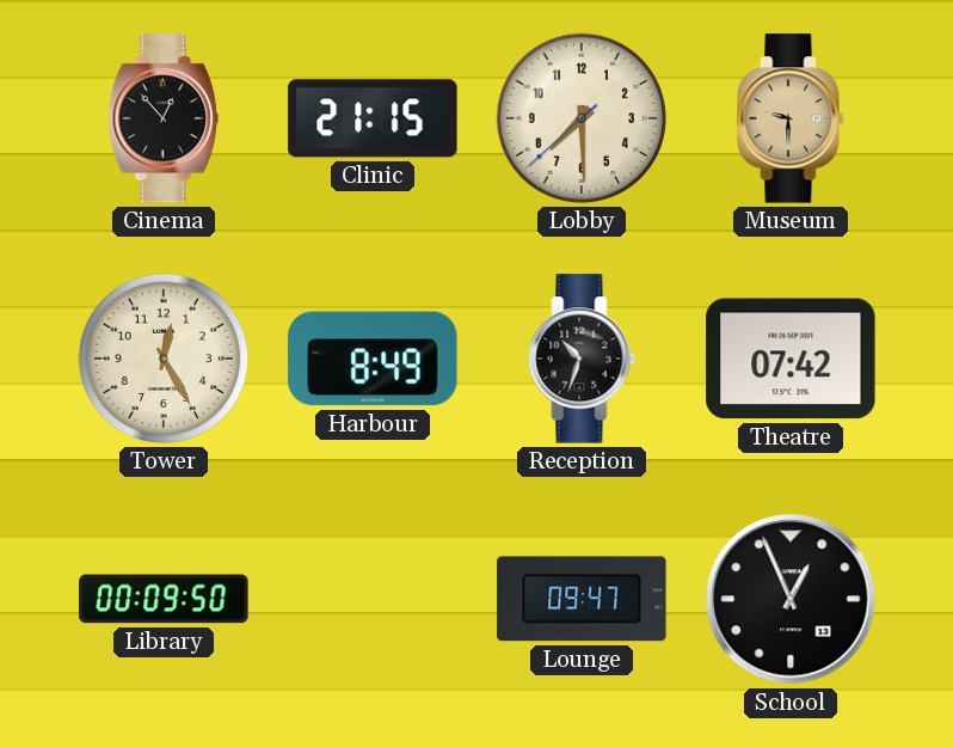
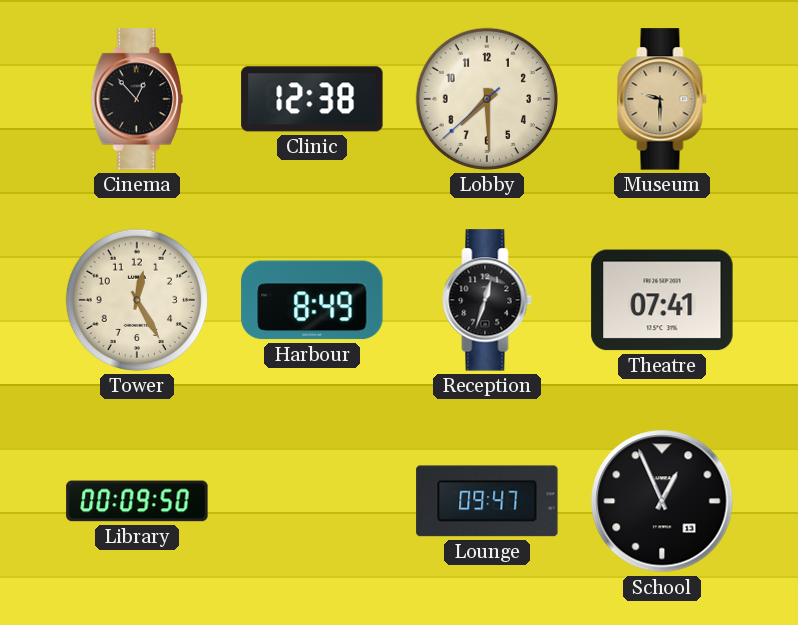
Clinic: 21:15 -> 12:38
Reception: 10:33 -> 12:33
Theatre: 07:42 -> 07:41
